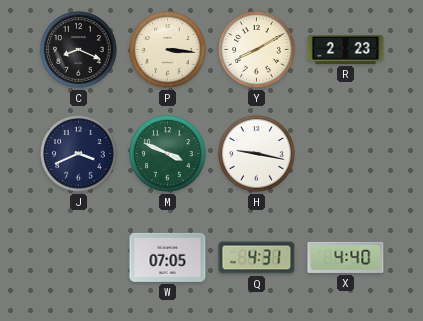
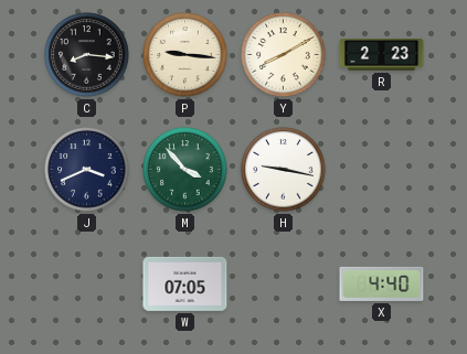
C: 8:19 -> 8:16
P: 3:16 -> 9:16
M: 3:49 -> 3:53
Q: 4:31 -> none
